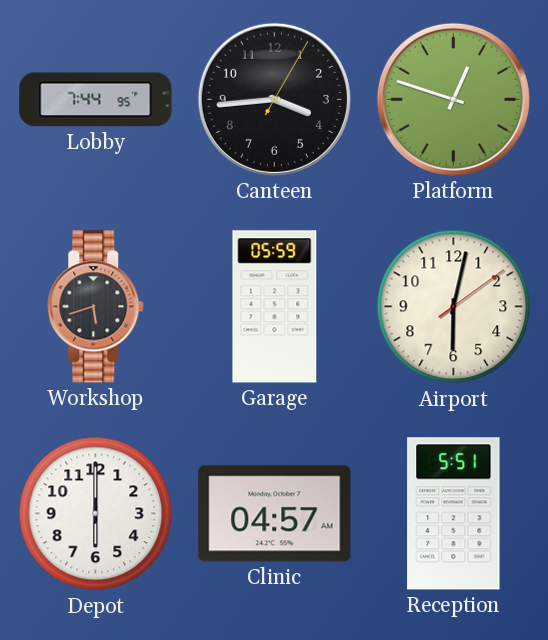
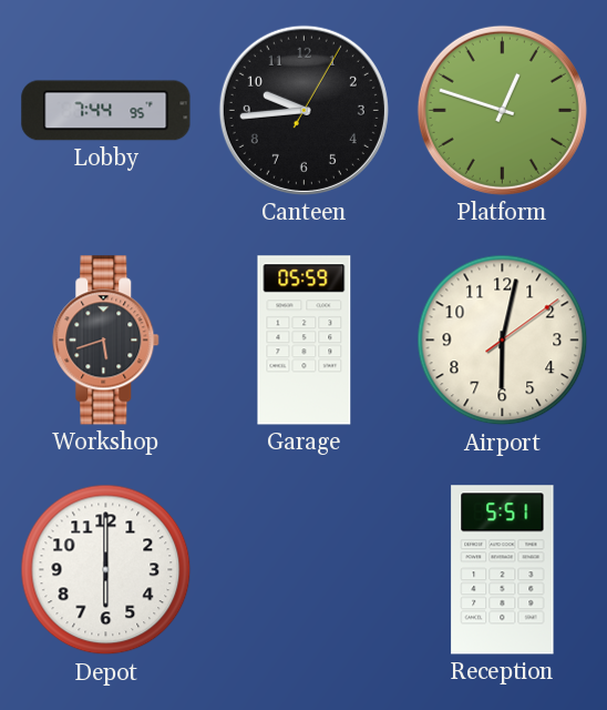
Canteen: 3:44 -> 9:44
Clinic: 04:57 -> none
